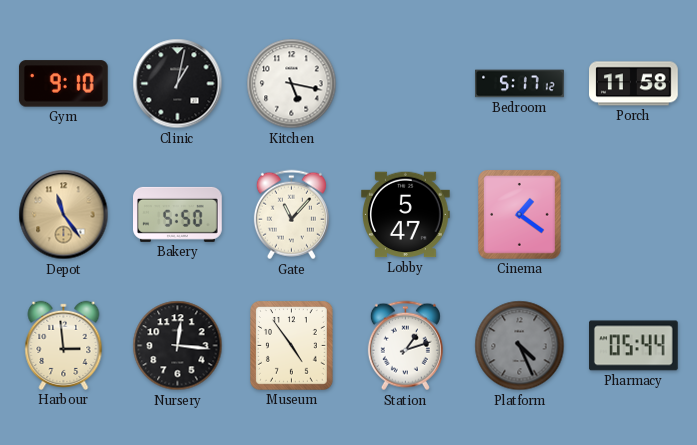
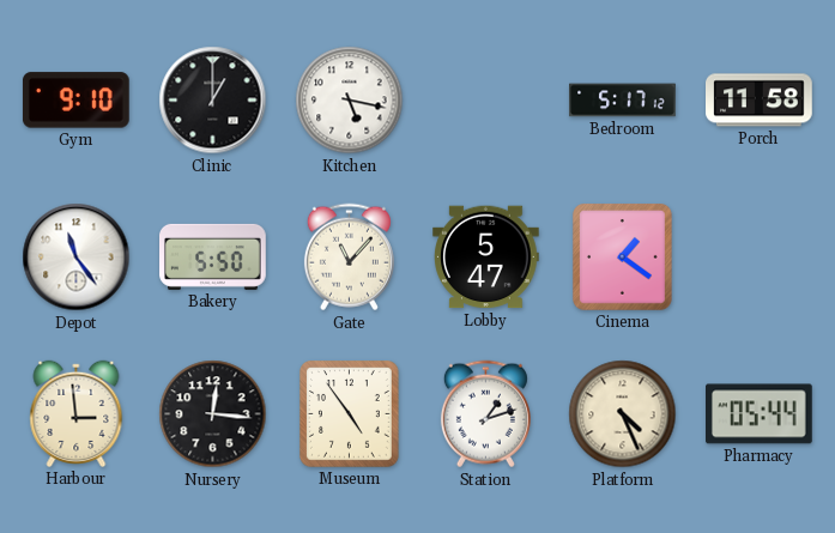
Clinic: 1:02 -> 1:00
Depot dial: champagne -> white
Platform dial: grey -> cream
